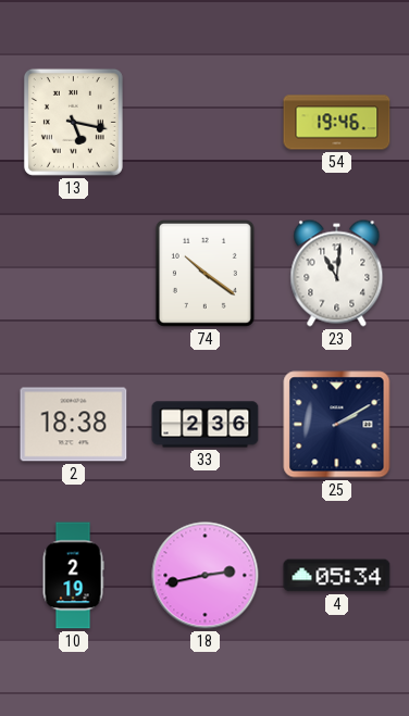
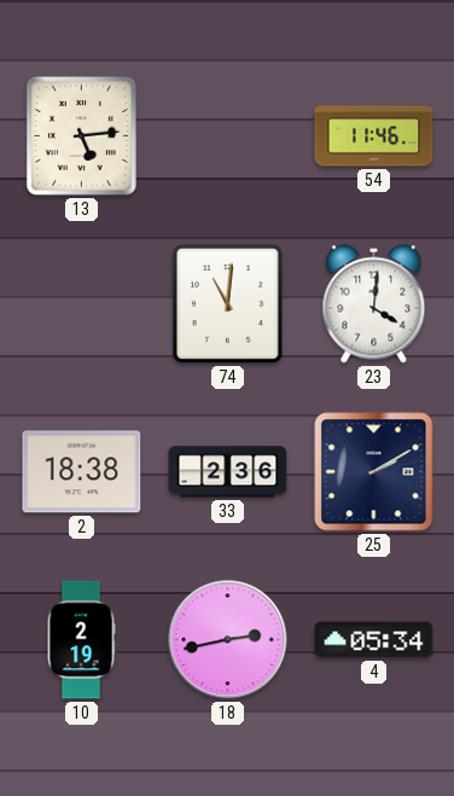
13: 5:17 -> 5:14
54: 19:46 -> 11:46
74: 10:21 -> 11:01
23: 11:01 -> 4:01
